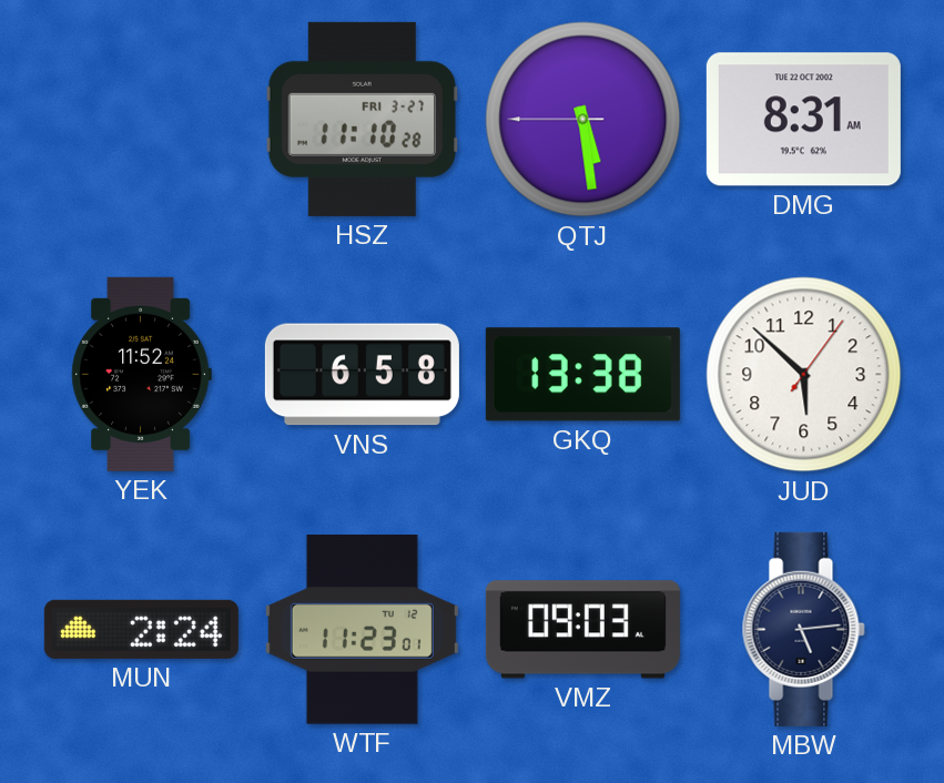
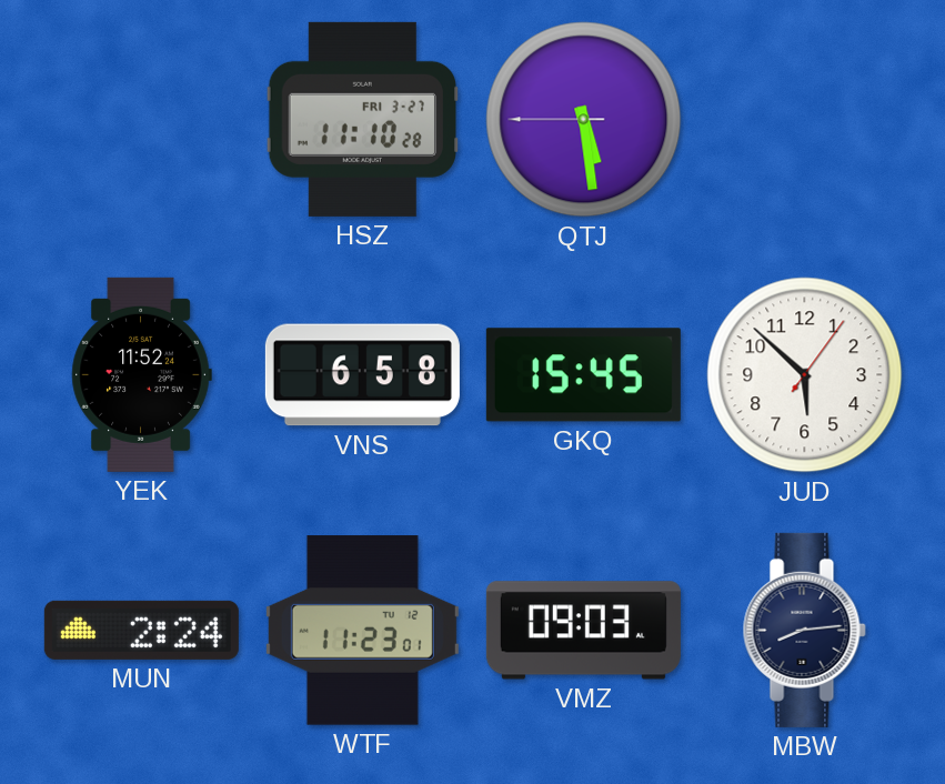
DMG: 8:31 -> none
GKQ: 13:38 -> 15:45
MBW: 5:14 -> 8:14
